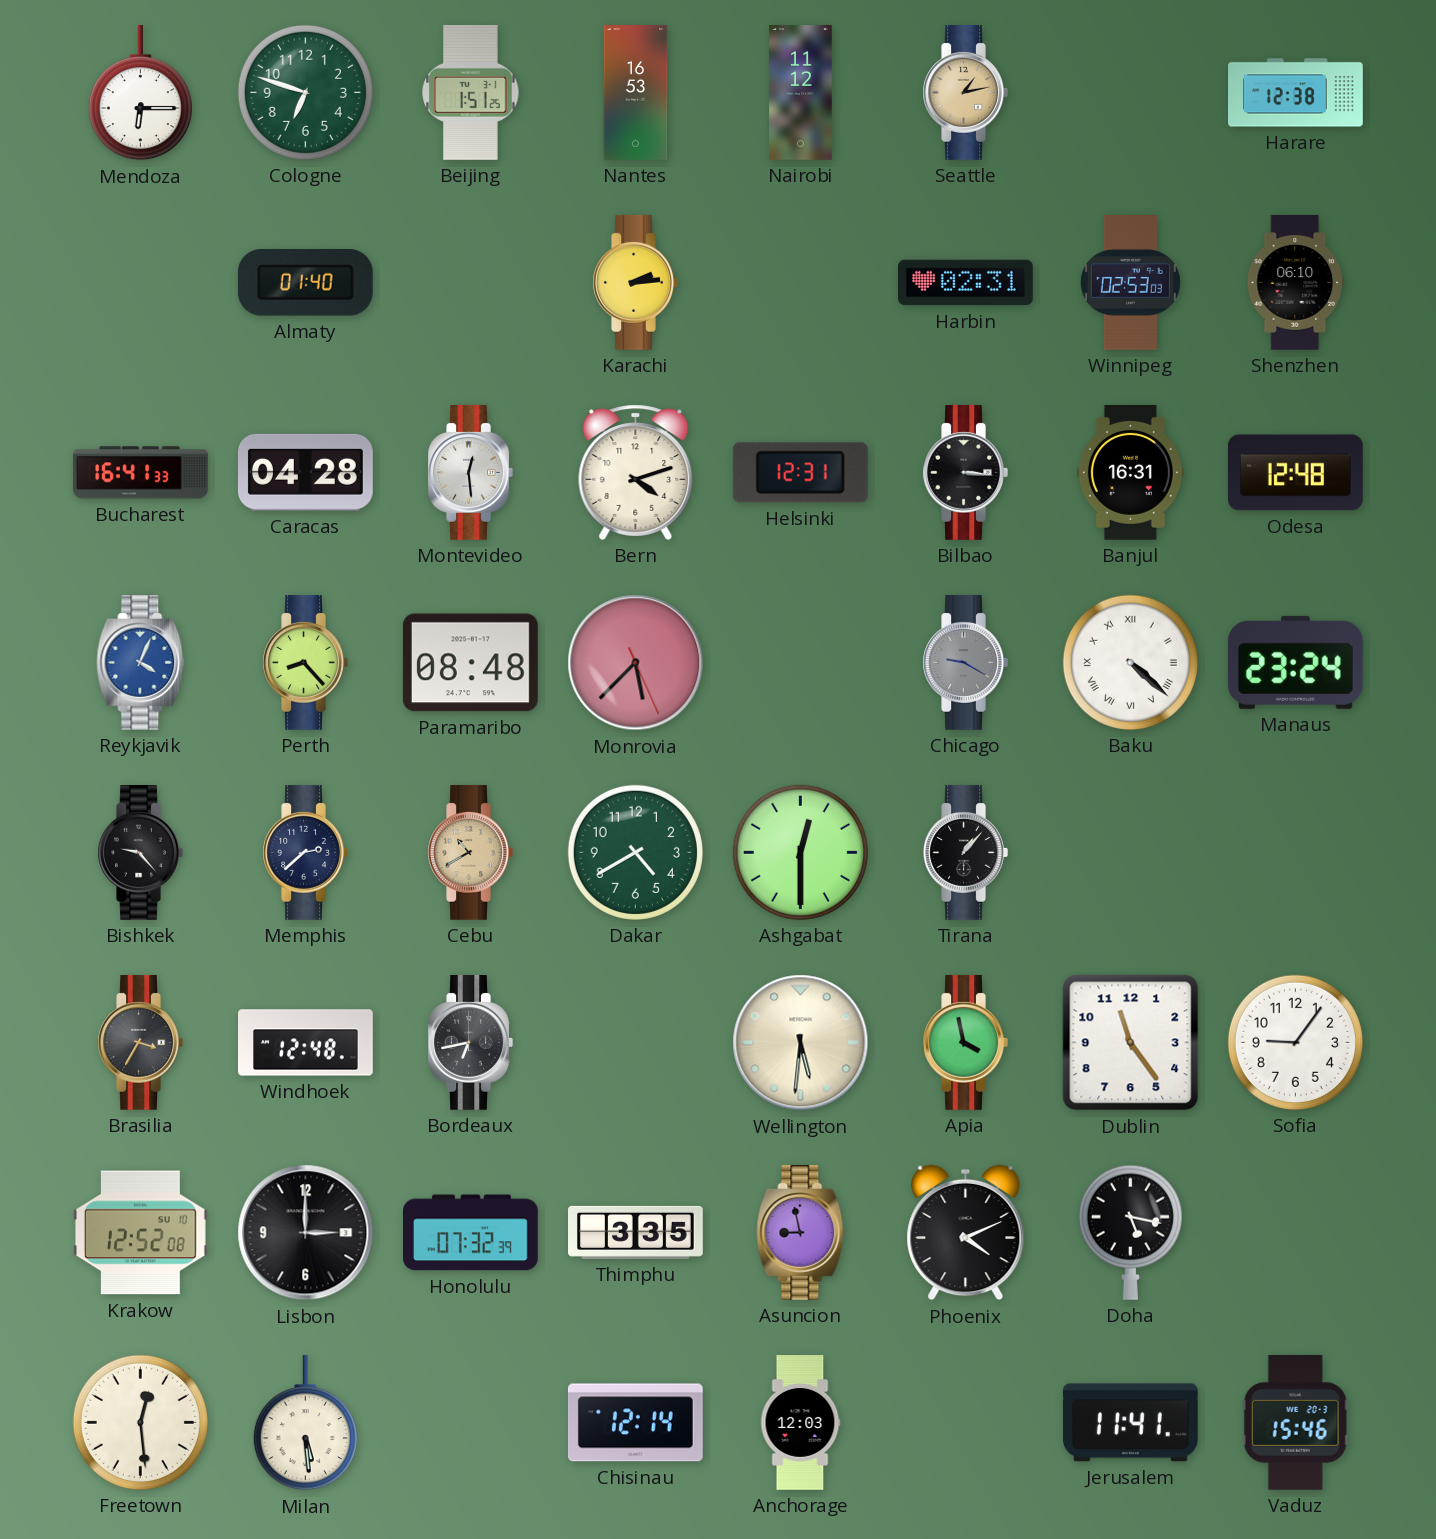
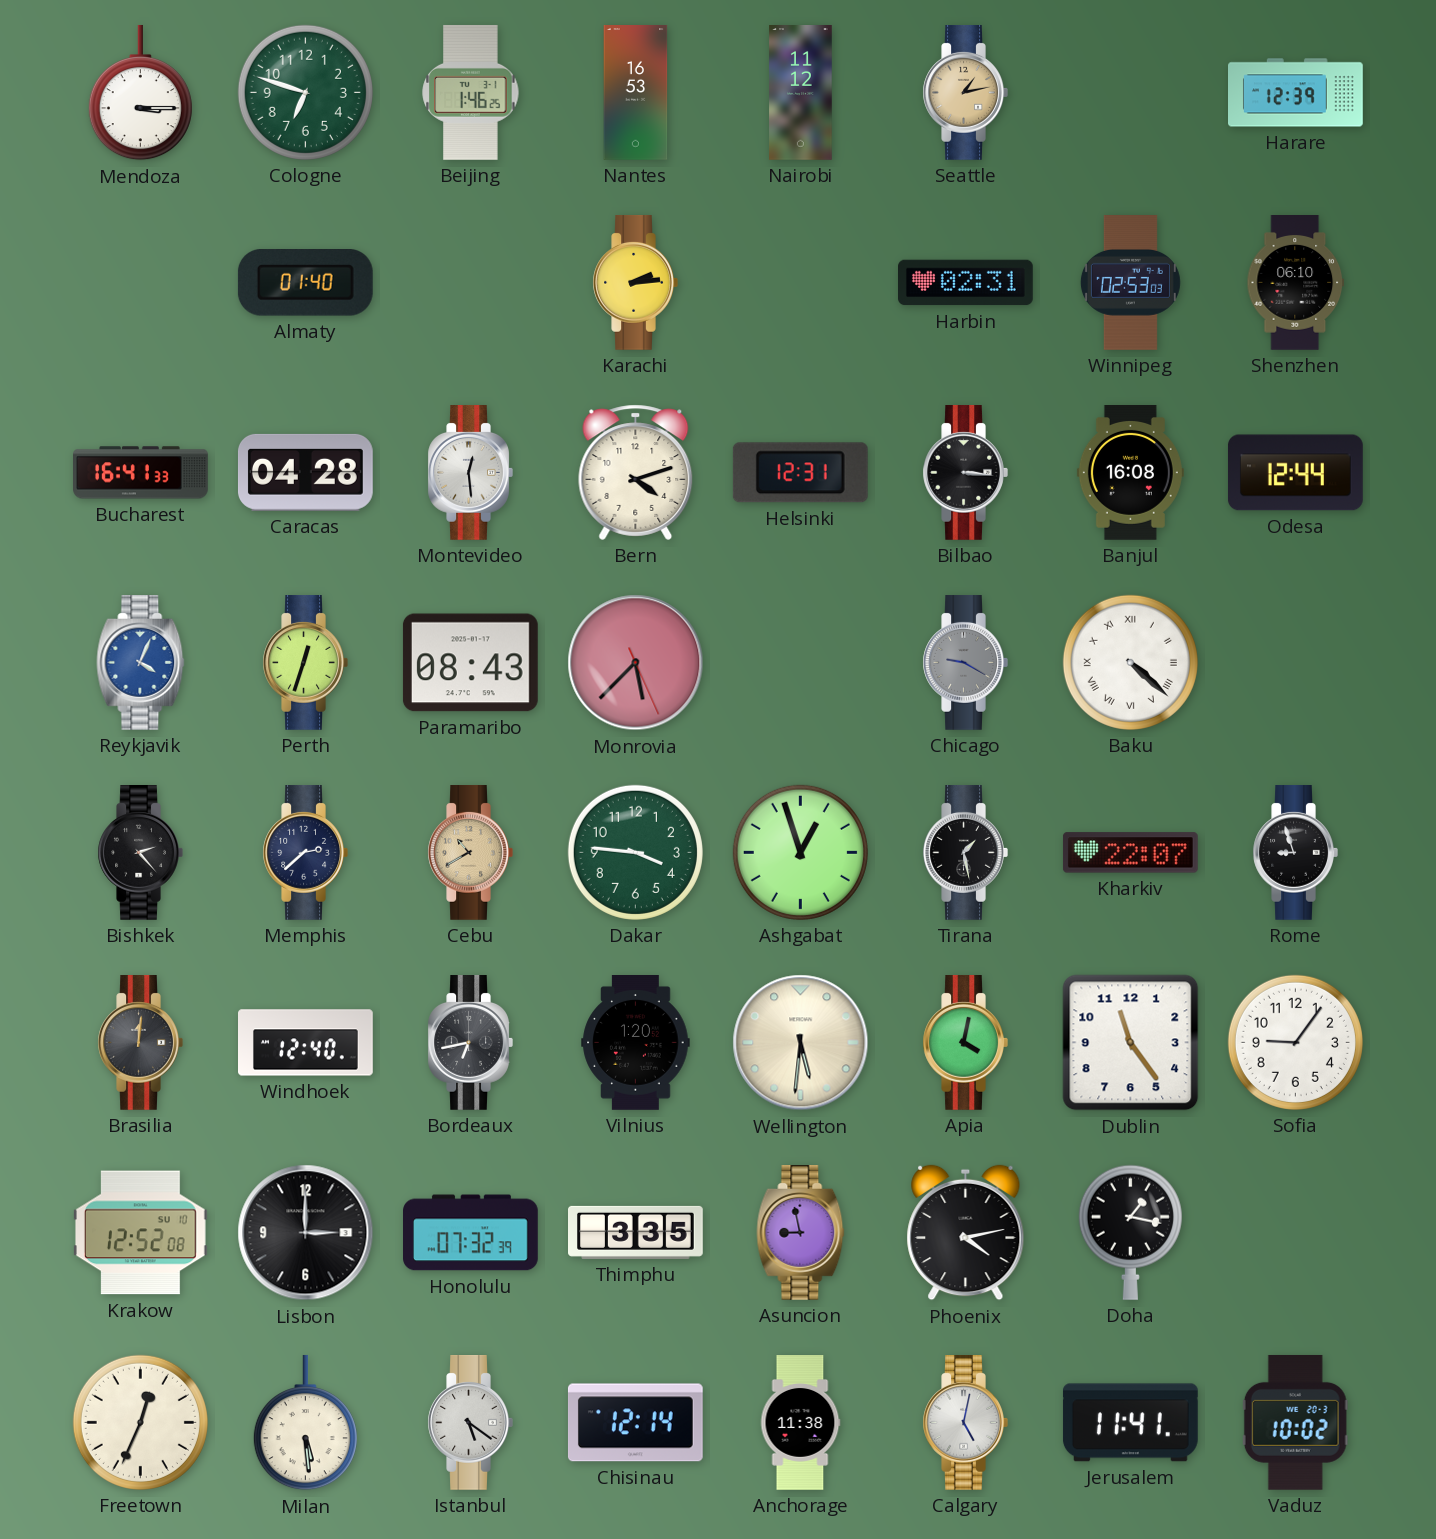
Mendoza: 6:15 -> 3:15
Beijing: 1:51 -> 1:46
Harare: 12:38 -> 12:39
Banjul: 16:31 -> 16:08
Odesa: 12:48 -> 12:44
Perth: 8:23 -> 12:33
Paramaribo: 08:48 -> 08:43
Manaus: 23:24 -> none
Bishkek: 9:23 -> 2:23
Dakar: 4:40 -> 3:46
Ashgabat: 12:30 -> 12:57
Tirana: 1:07 -> 1:28
Kharkiv: none -> 22:07
Rome: none -> 8:57
Brasilia: 3:35 -> 12:01
Windhoek: 12:48 -> 12:40
Vilnius: none -> 1:20
Apia: 3:58 -> 4:02
Phoenix: 4:11 -> 4:13
Doha: 5:17 -> 1:17
Freetown: 12:29 -> 12:34
Istanbul: none -> 5:21
Anchorage: 12:03 -> 11:38
Calgary: none -> 5:02
Vaduz: 15:46 -> 10:02
